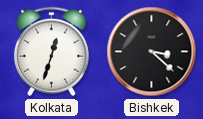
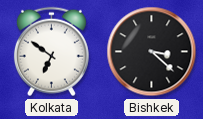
Kolkata: 12:33 -> 6:51
